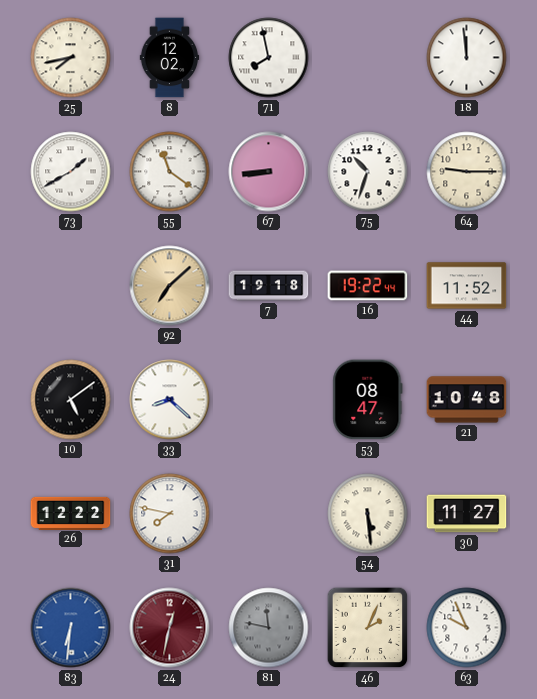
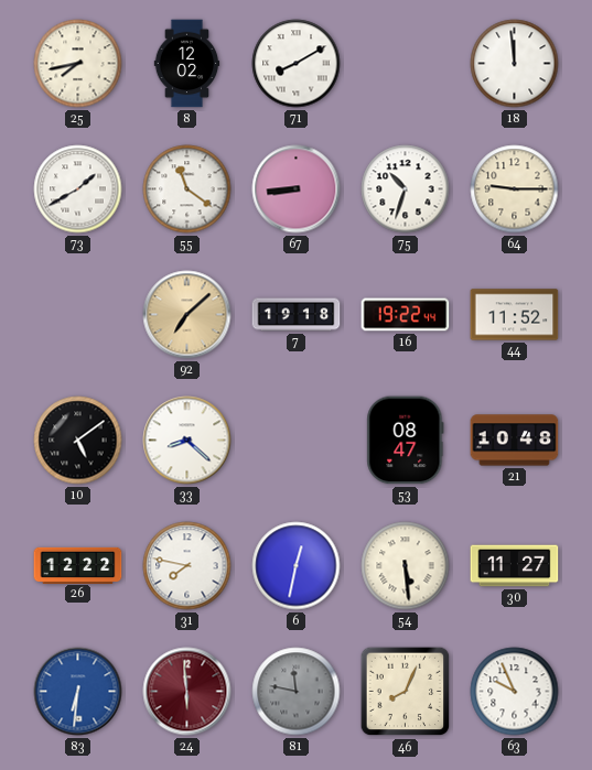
71: 7:58 -> 8:10
6: none -> 12:32
24: 12:32 -> 5:59
46: 2:04 -> 8:04
